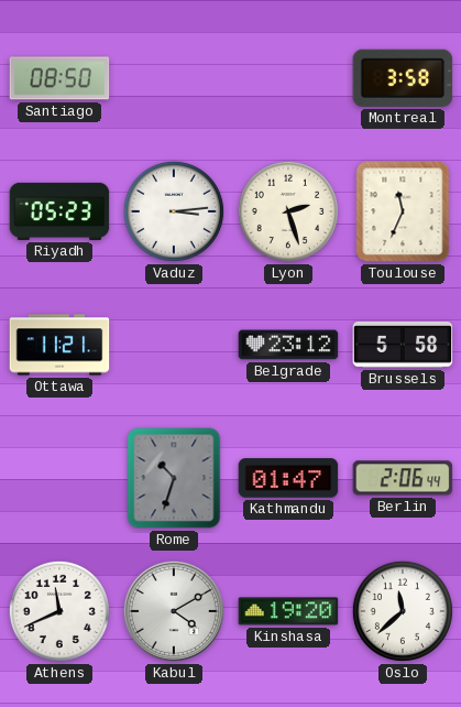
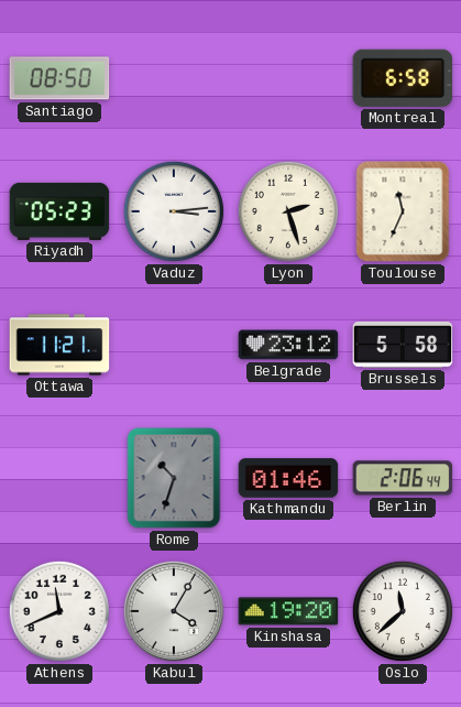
Montreal: 3:58 -> 6:58
Kathmandu: 01:47 -> 01:46
Kabul: 4:10 -> 4:05
